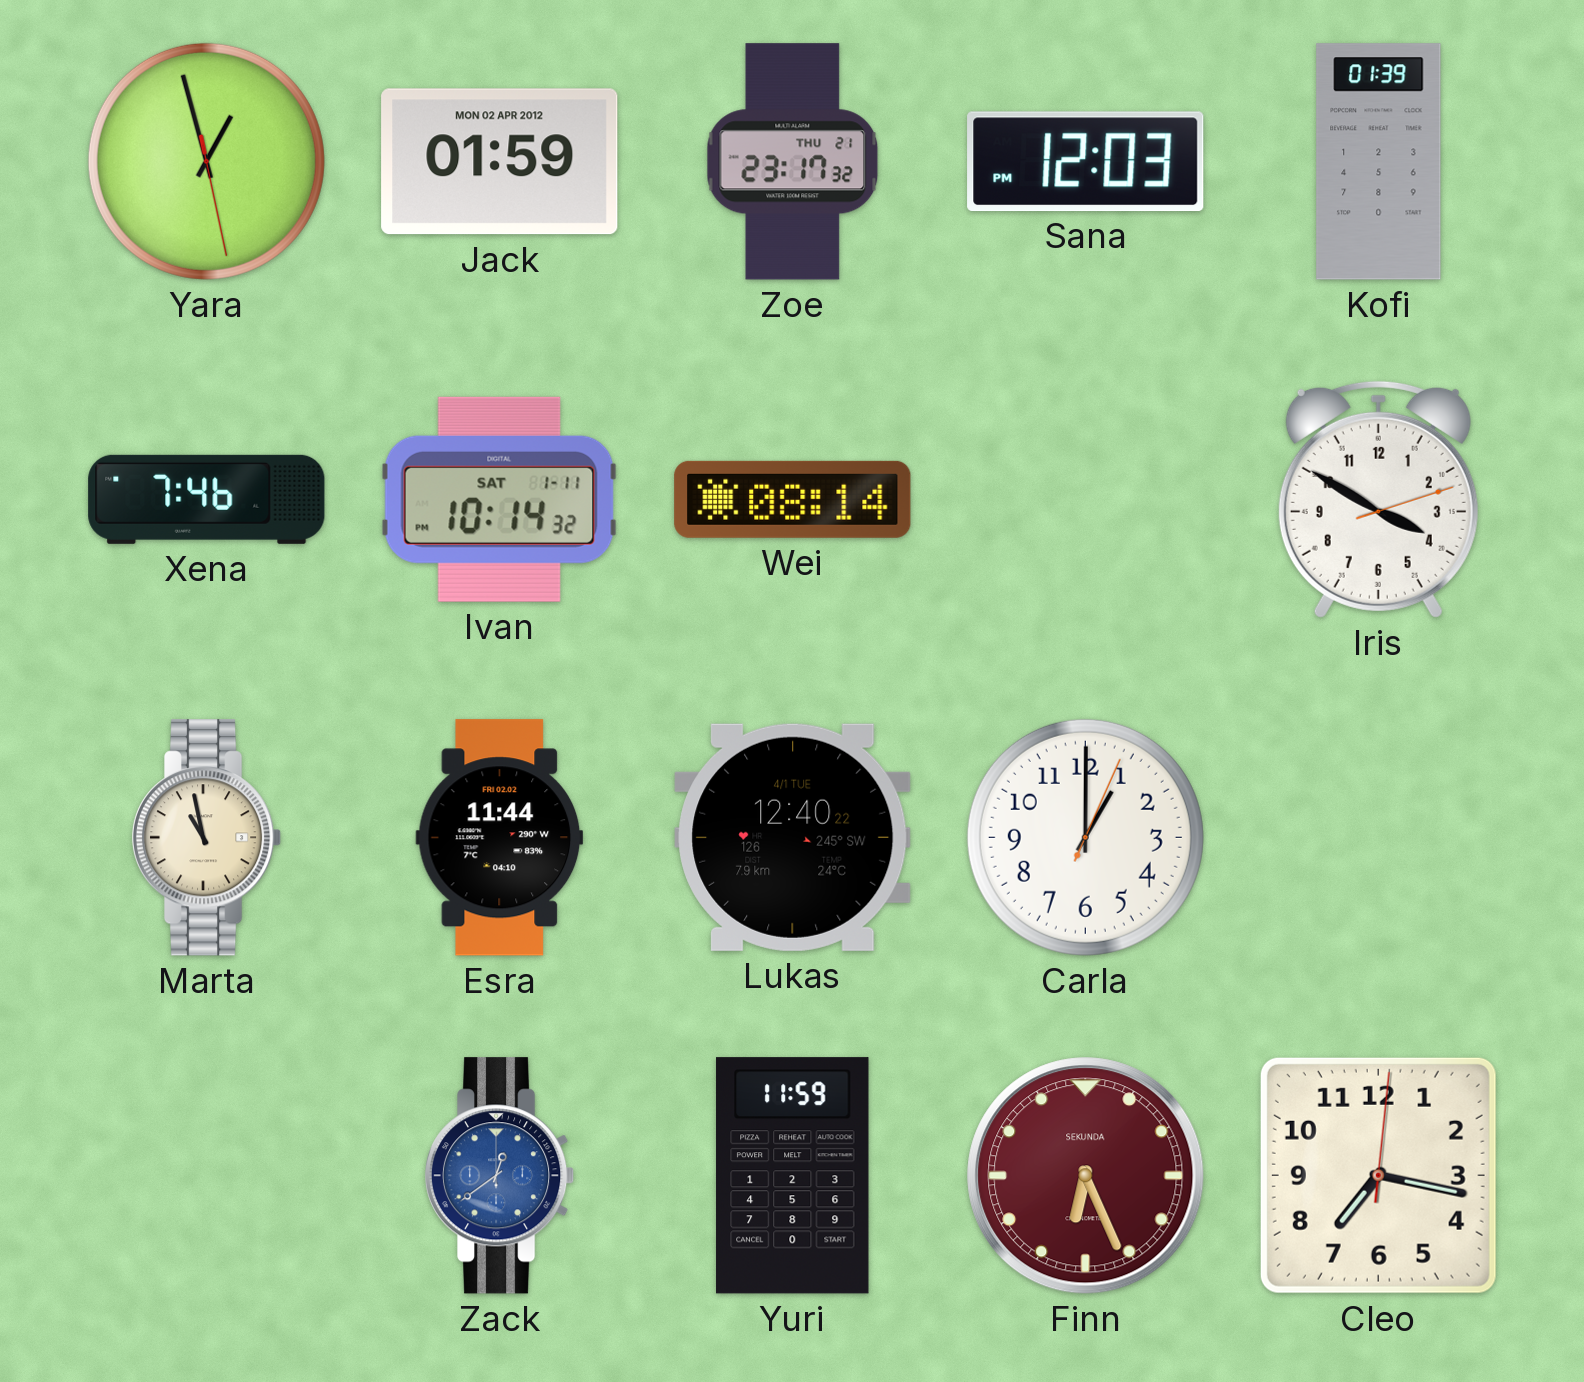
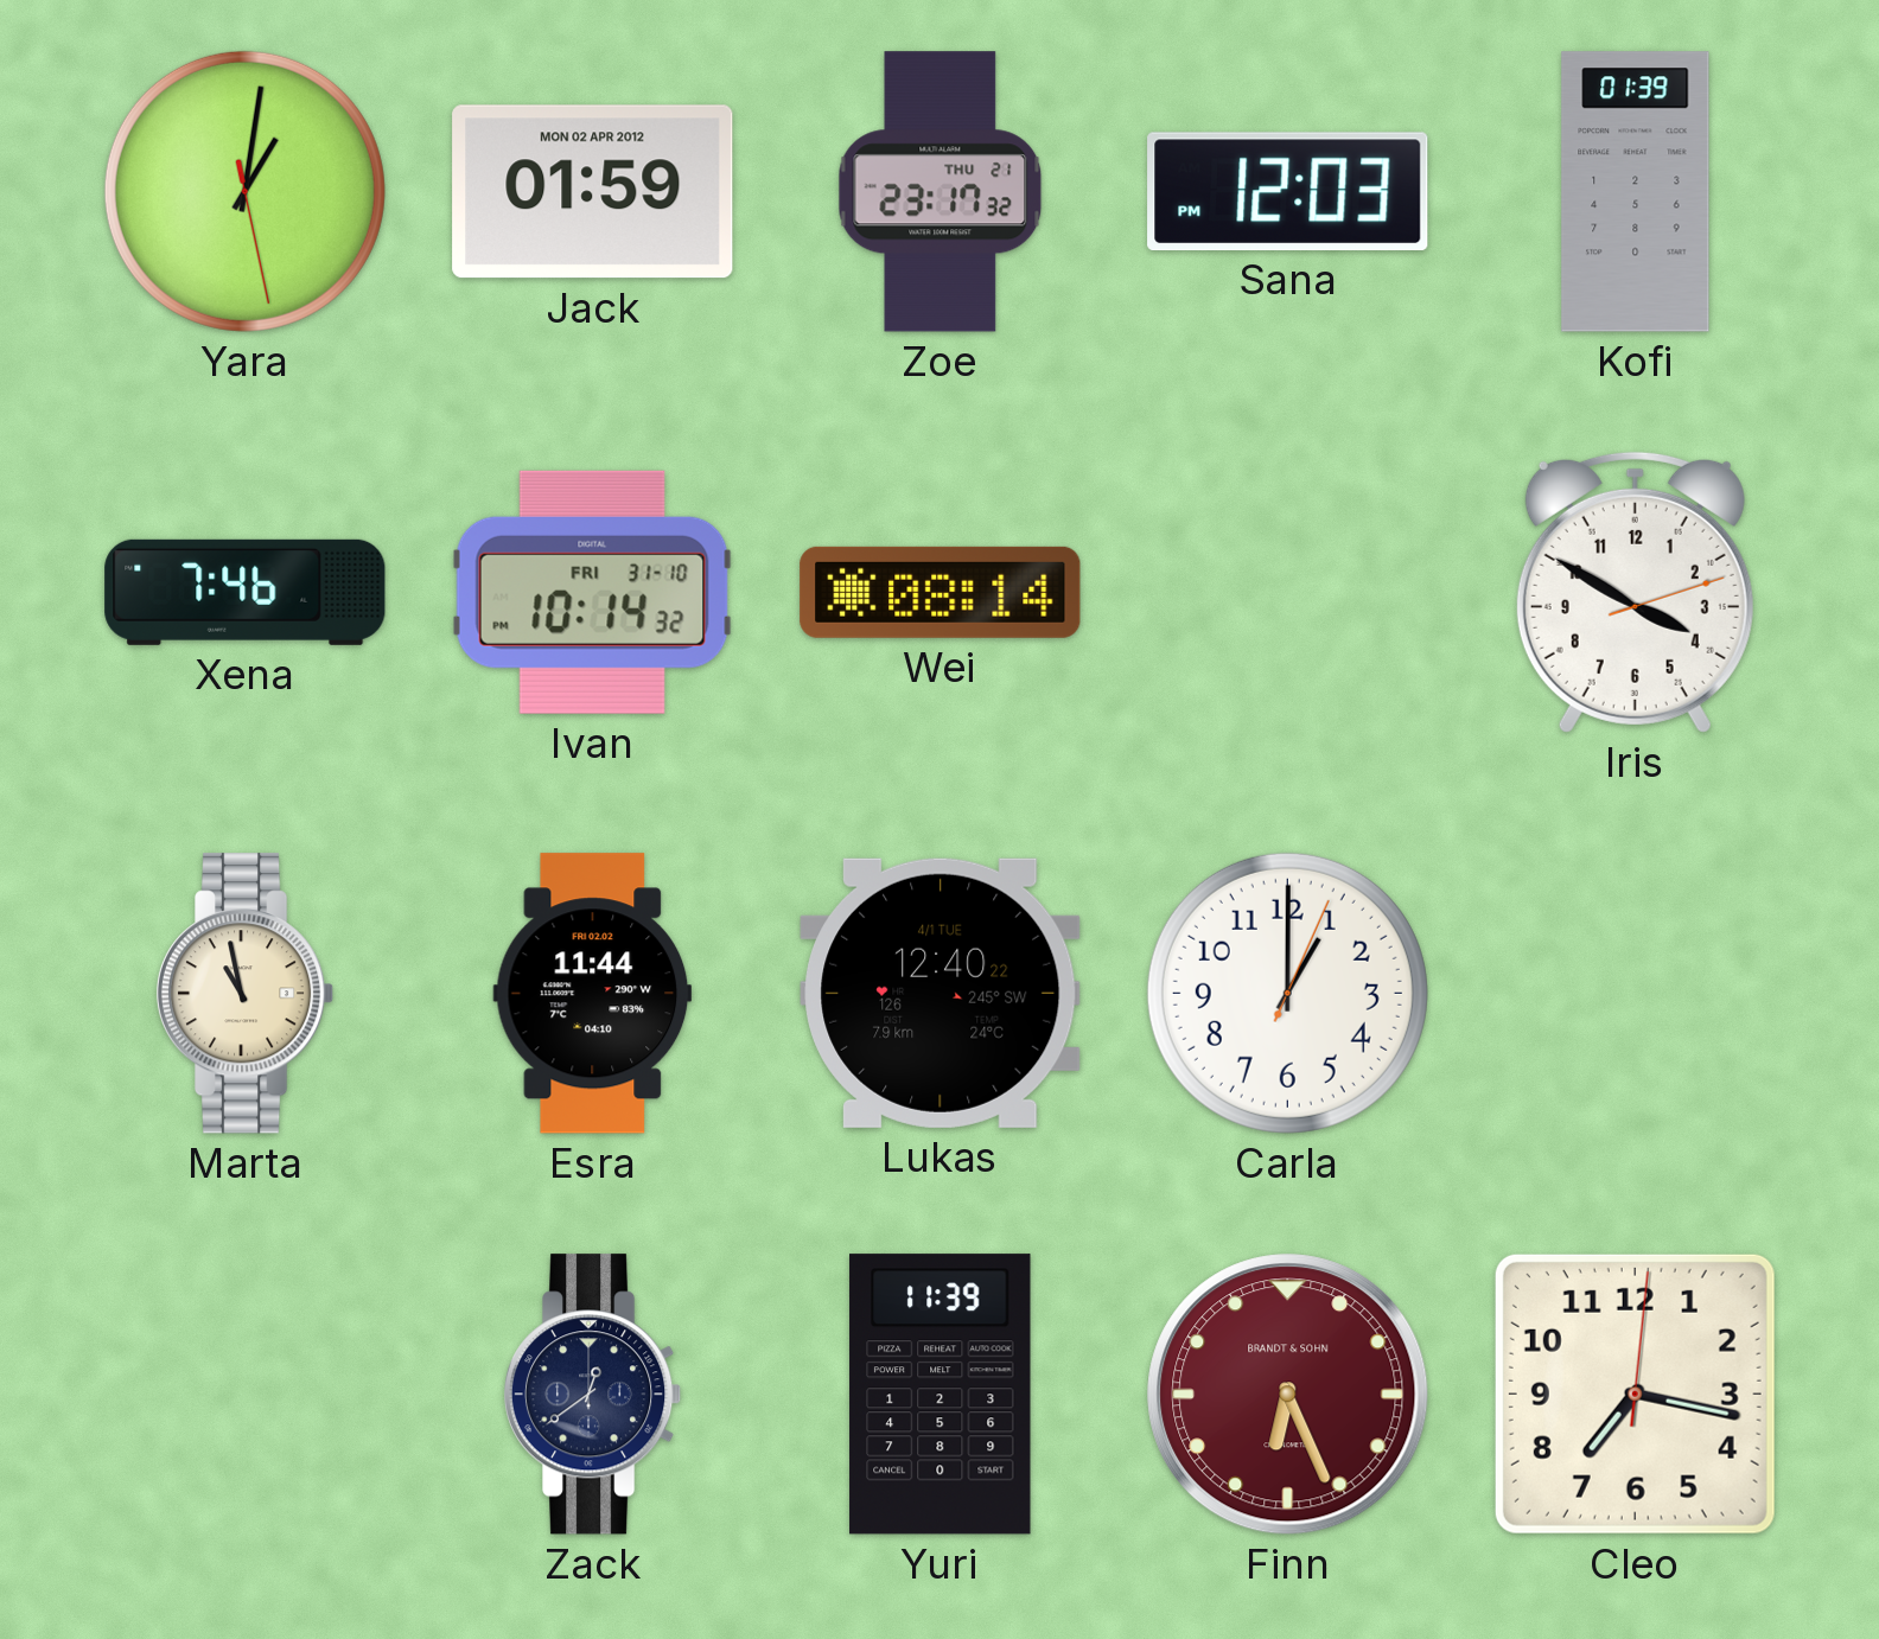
Yara: 12:57 -> 1:01
Ivan date: SAT 1-11 -> FRI 31-10
Zack dial: blue -> navy
Yuri: 11:59 -> 11:39
Finn brand: SEKUNDA -> BRANDT & SOHN
